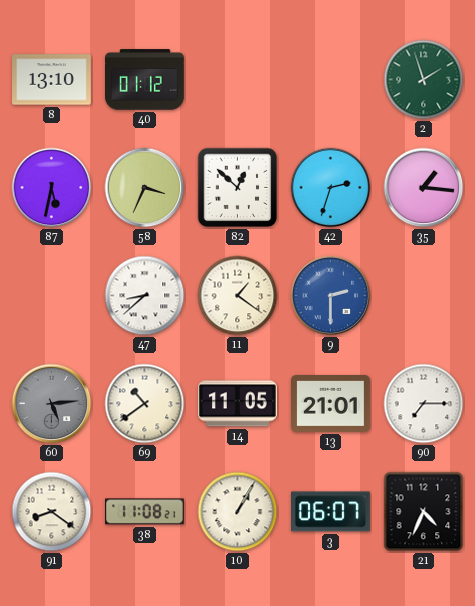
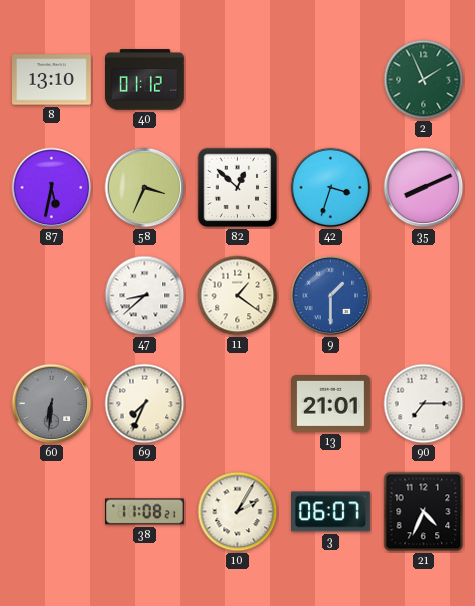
2: 1:57 -> 1:56
42: 2:33 -> 3:33
35: 1:16 -> 8:11
9: 2:30 -> 1:30
60: 5:14 -> 6:31
69: 10:39 -> 7:34
14: 11:05 -> none
91: 8:21 -> none
10: 1:05 -> 2:05
